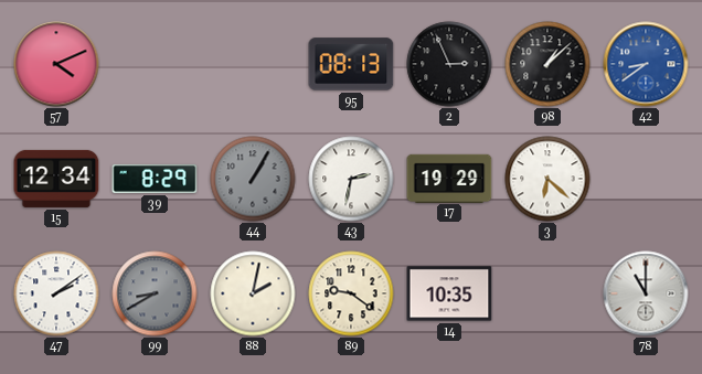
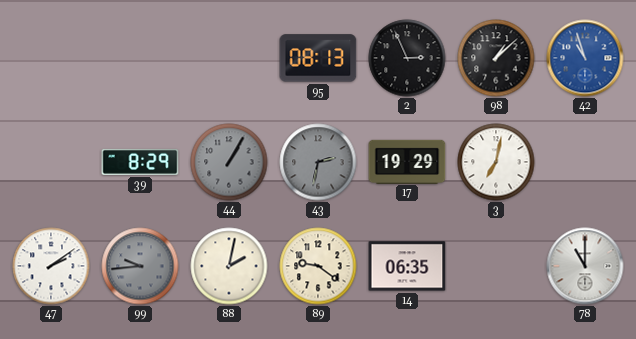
57: 4:11 -> none
42: 8:39 -> 10:57
15: 12:34 -> none
43 dial: white -> grey
3: 6:22 -> 7:02
99: 8:40 -> 9:44
14: 10:35 -> 06:35
